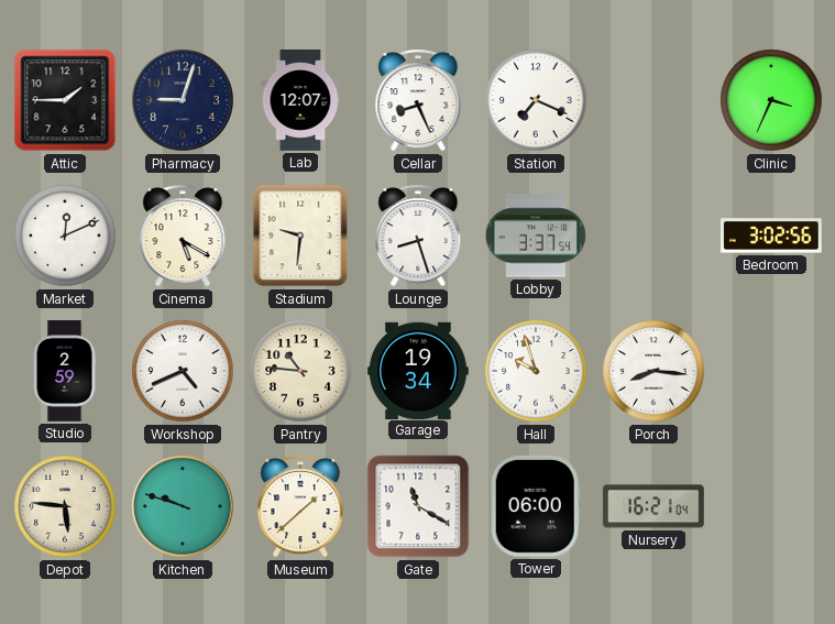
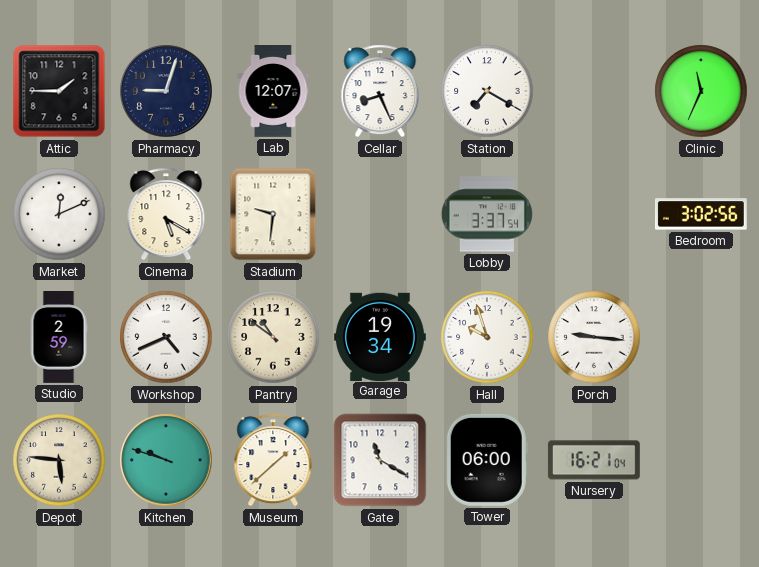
Station: 7:19 -> 7:20
Clinic: 3:34 -> 11:34
Lounge: 8:27 -> none
Pantry: 10:46 -> 10:51
Porch: 8:16 -> 9:16
